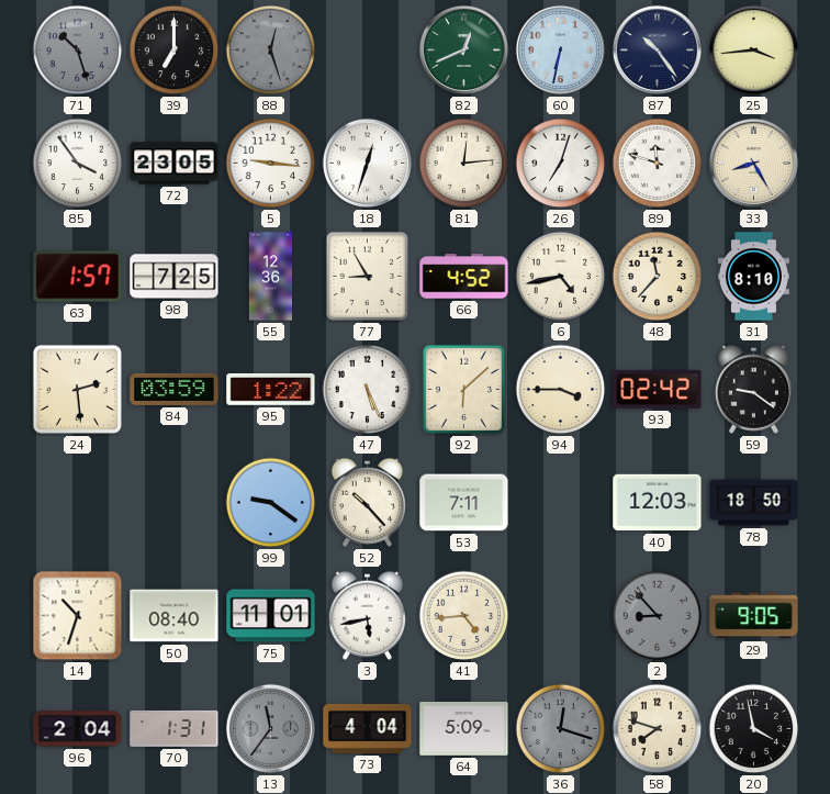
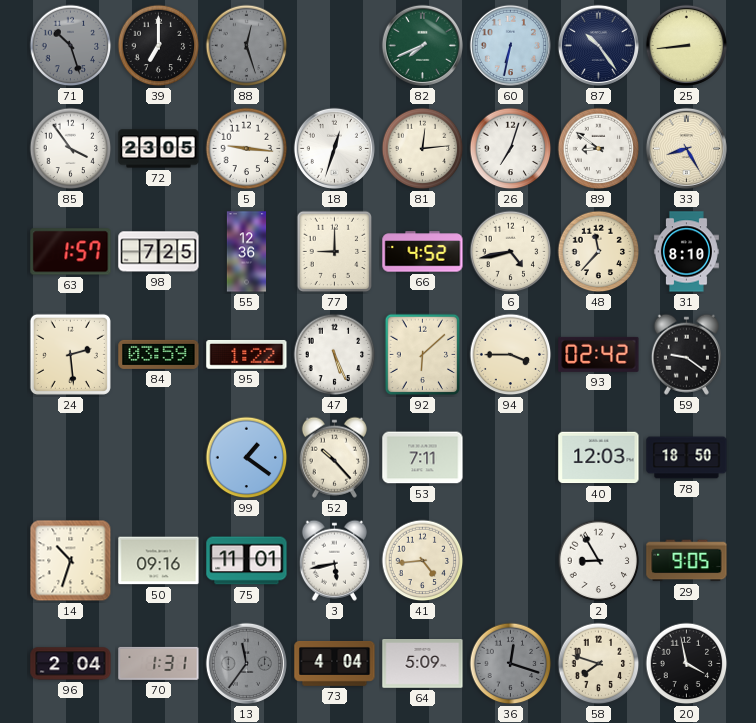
82: 12:41 -> 7:41
25: 3:44 -> 8:44
89: 11:48 -> 8:51
77: 8:55 -> 9:00
99: 9:21 -> 1:21
50: 08:40 -> 09:16
2: 8:53 -> 8:55
2 dial: grey -> white
